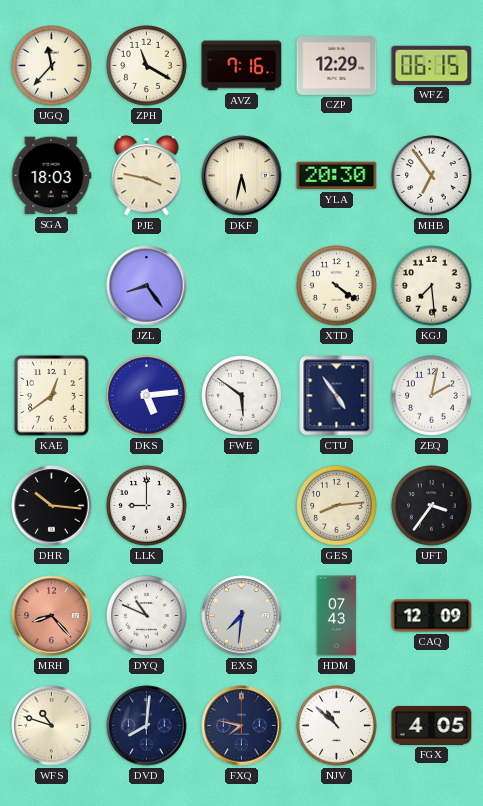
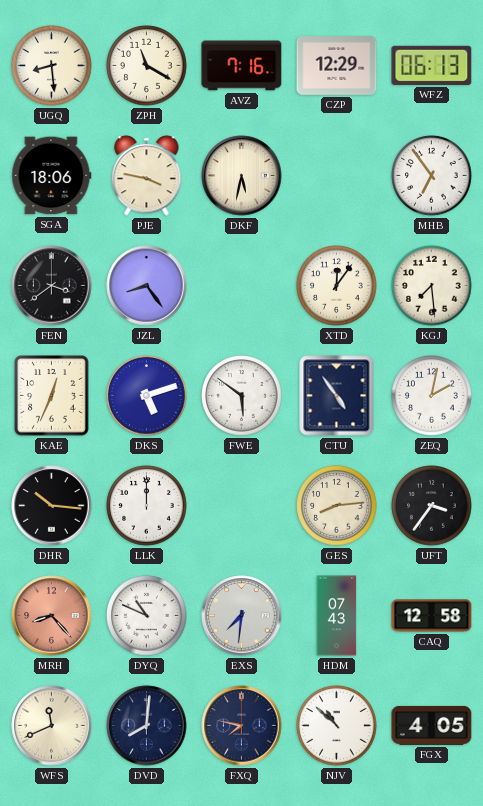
UGQ: 11:37 -> 8:29
WFZ: 06:15 -> 06:13
SGA: 18:03 -> 18:06
YLA: 20:30 -> none
FEN: none -> 3:39
XTD: 4:21 -> 12:06
KAE: 12:39 -> 12:34
DKS: 5:14 -> 5:12
LLK: 9:00 -> 12:00
CAQ: 12:09 -> 12:58
WFS: 10:48 -> 11:41
